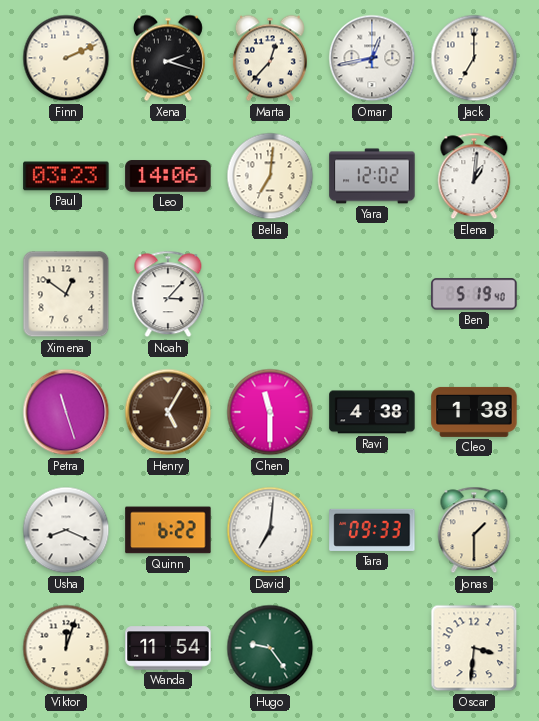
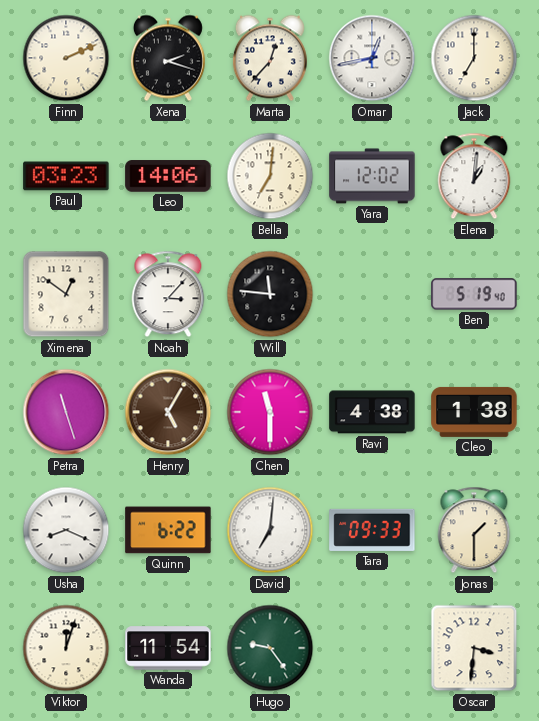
Will: none -> 11:46
